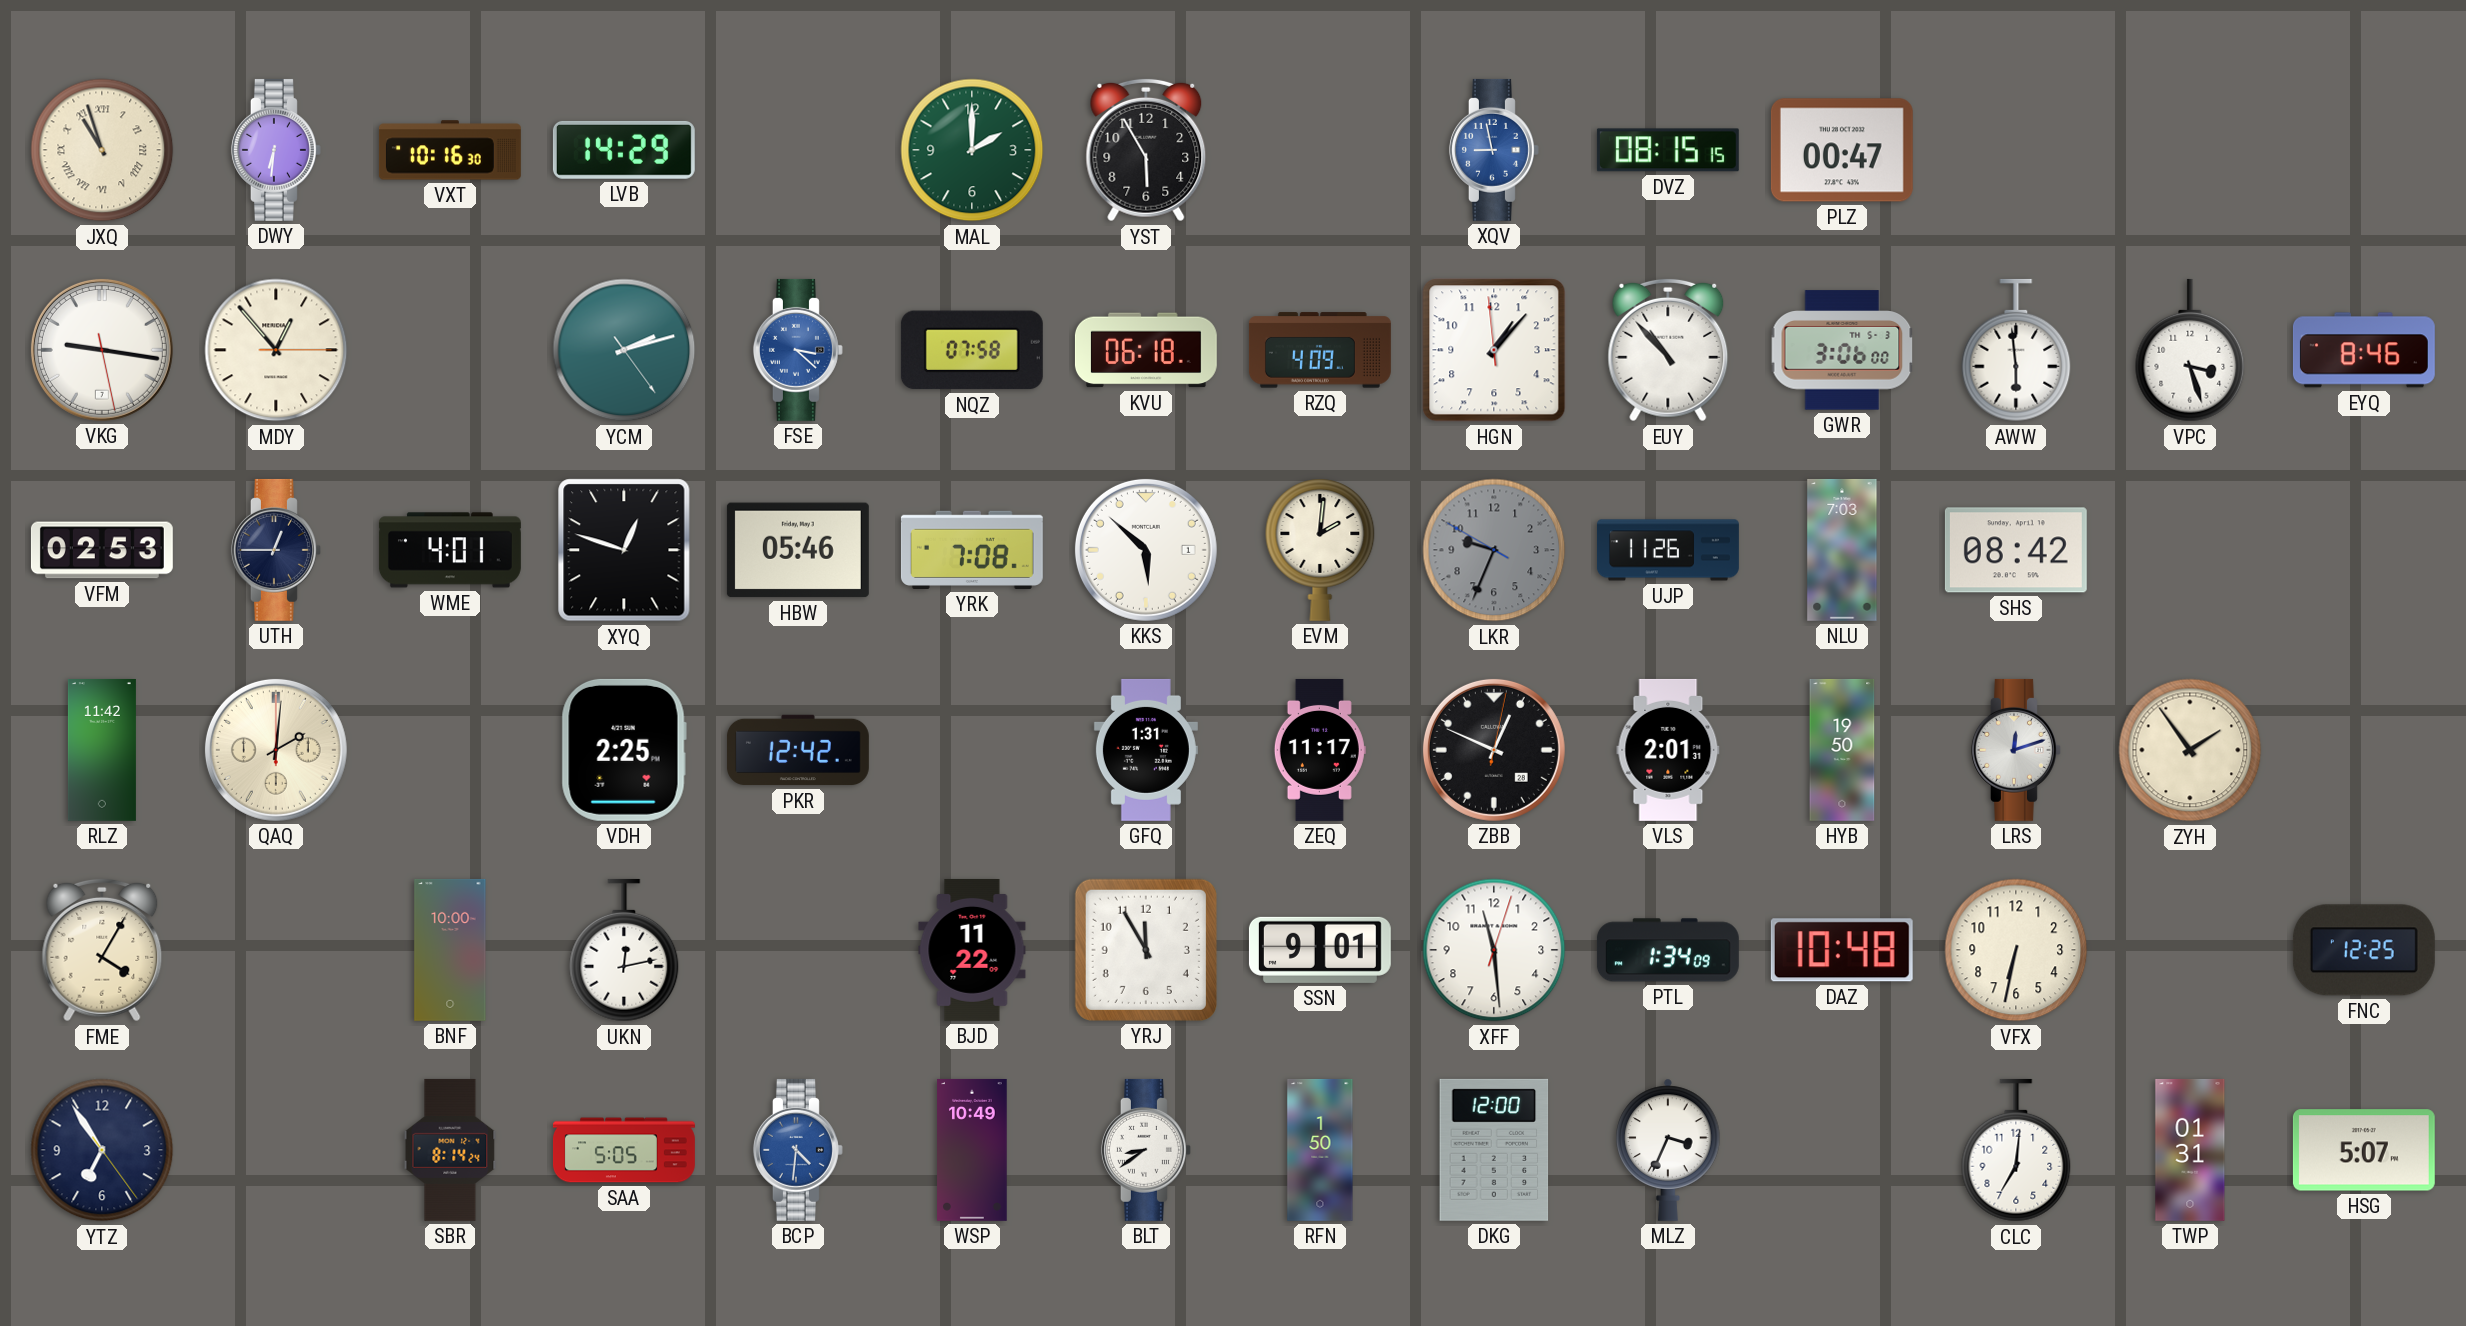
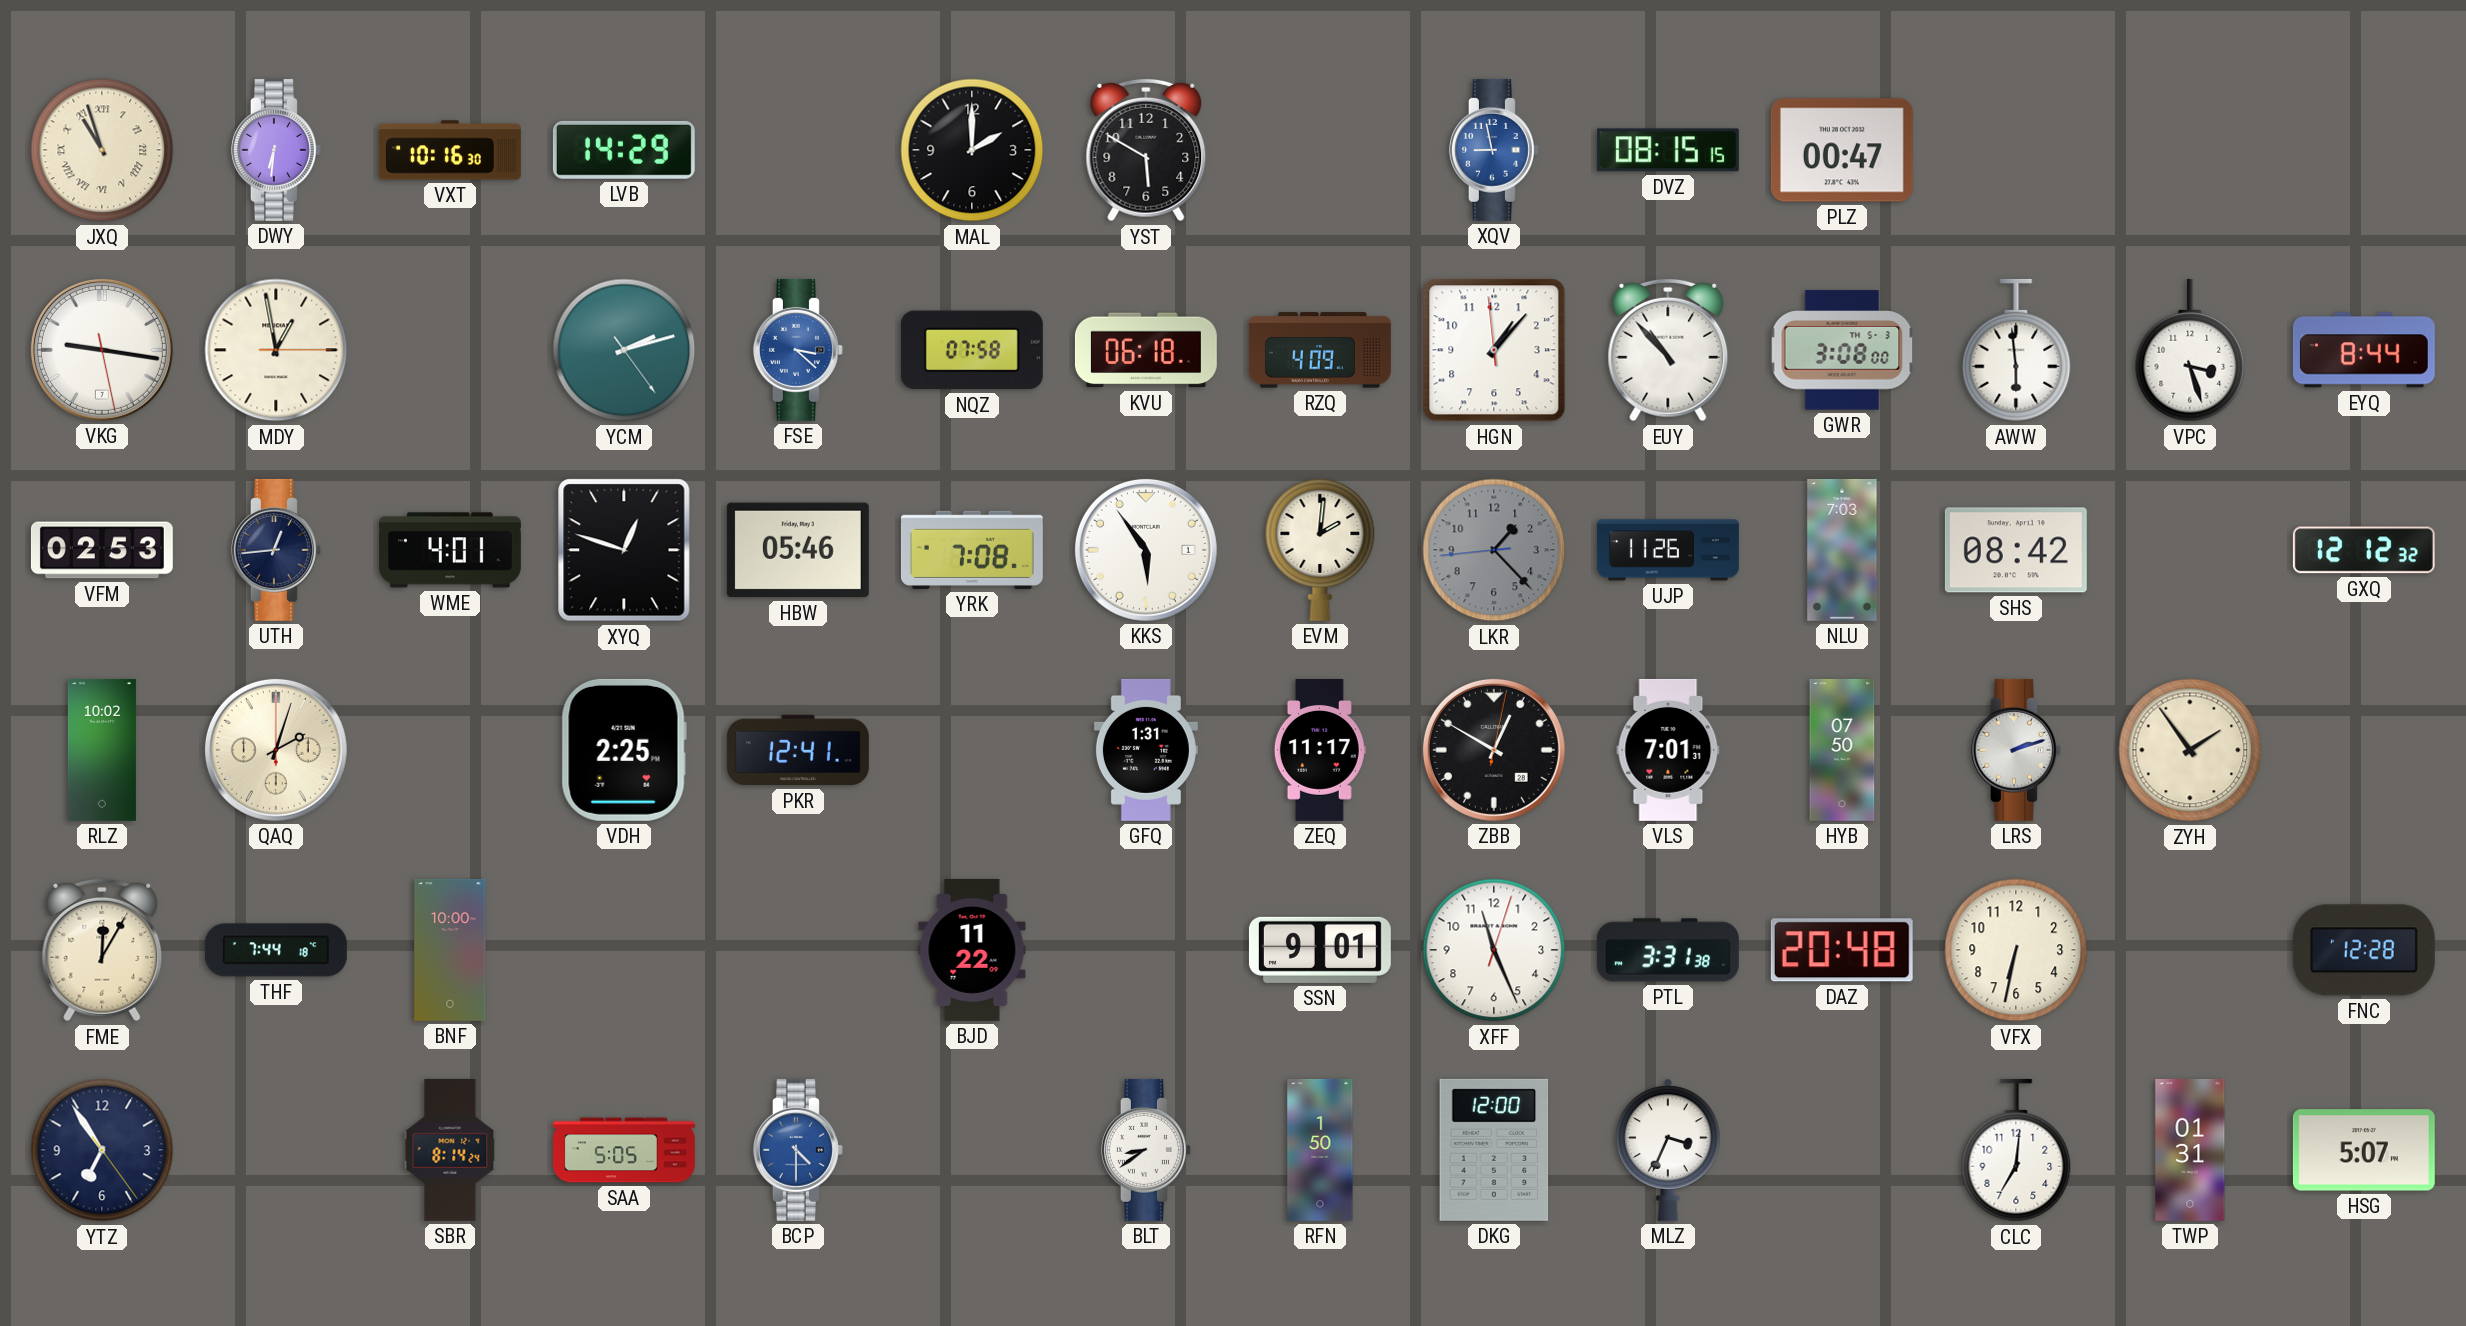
MAL dial: green -> black
YST: 5:55 -> 5:50
MDY: 12:53 -> 12:58
GWR: 3:06 -> 3:08
EYQ: 8:46 -> 8:44
UTH: 12:45 -> 12:44
KKS: 5:52 -> 5:54
LKR: 9:33 -> 1:22
GXQ: none -> 12:12
RLZ: 11:42 -> 10:02
QAQ: 2:01 -> 2:03
PKR: 12:42 -> 12:41
ZBB: 12:49 -> 12:50
VLS: 2:01 -> 7:01
HYB: 19:50 -> 07:50
LRS: 12:12 -> 2:12
FME: 4:05 -> 12:05
THF: none -> 7:44
UKN: 12:13 -> none
YRJ: 11:55 -> none
XFF: 11:29 -> 11:26
PTL: 1:34 -> 3:31
DAZ: 10:48 -> 20:48
FNC: 12:25 -> 12:28
BCP: 4:31 -> 4:30
WSP: 10:49 -> none
